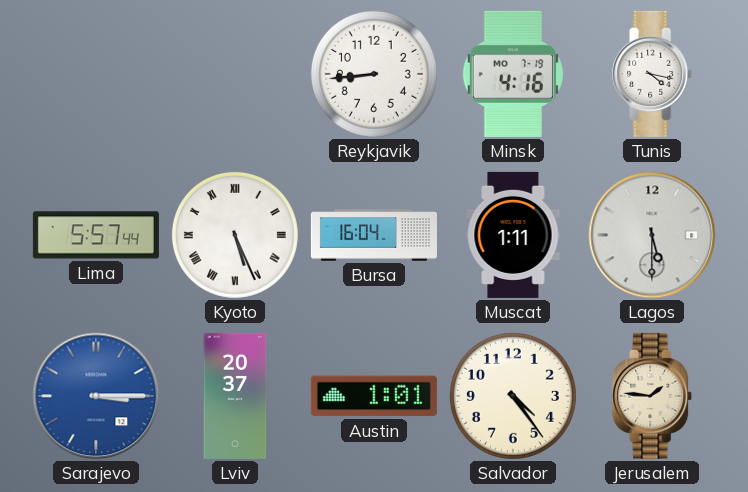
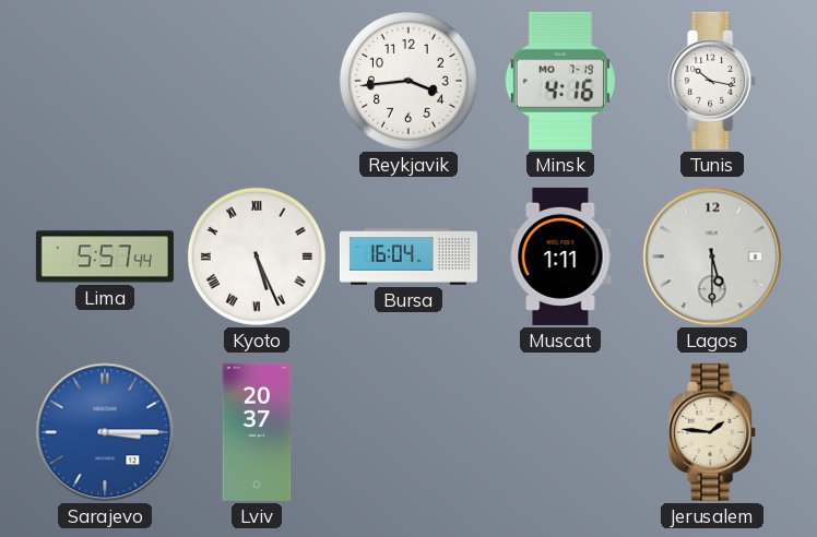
Reykjavik: 8:44 -> 3:44
Tunis: 4:17 -> 10:17
Austin: 1:01 -> none
Salvador: 4:24 -> none
